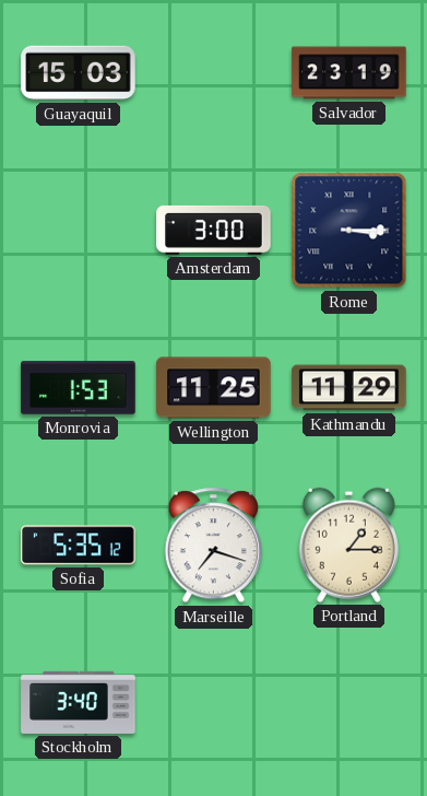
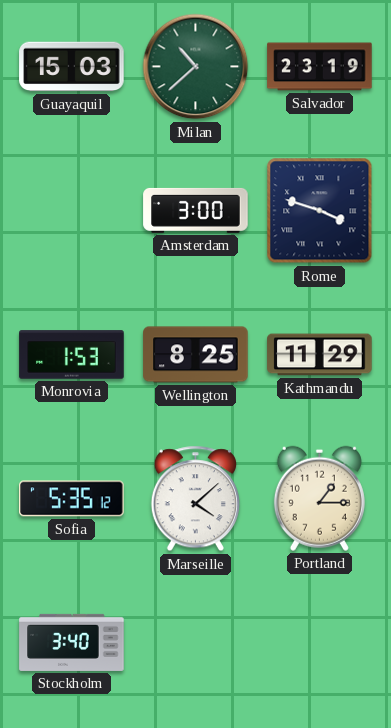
Milan: none -> 10:38
Rome: 3:15 -> 3:48
Wellington: 11:25 -> 8:25
Marseille: 7:18 -> 4:08
